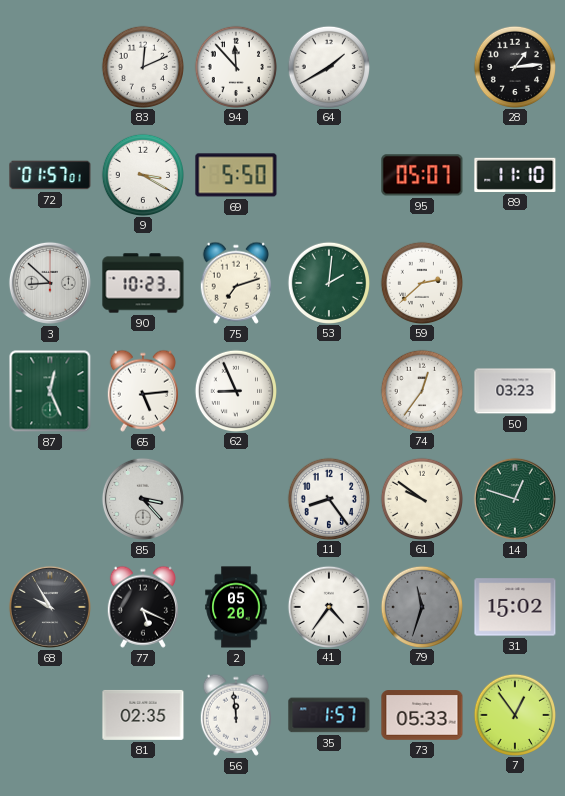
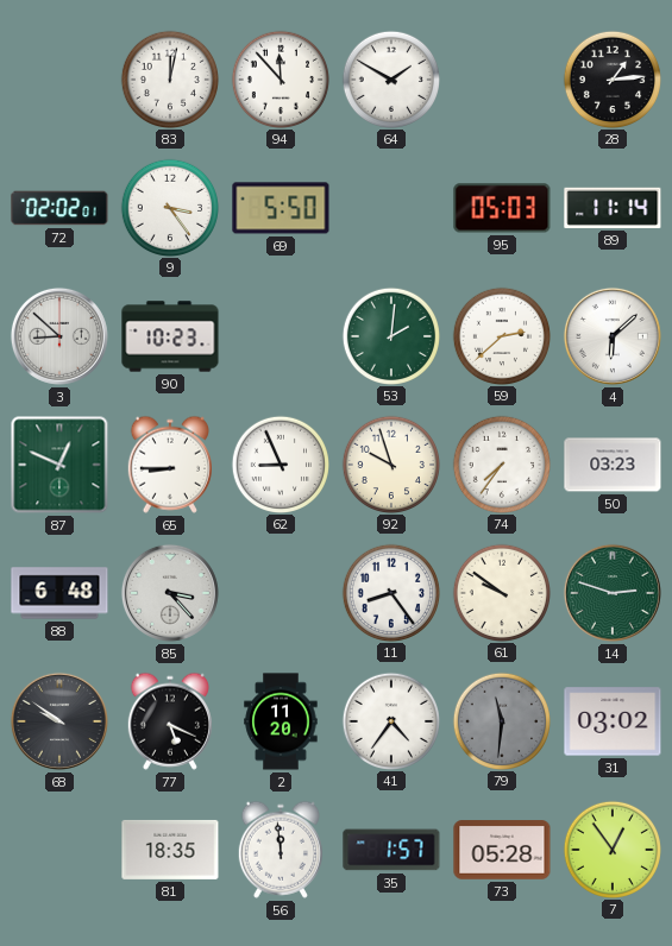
83: 12:11 -> 12:02
64: 1:40 -> 1:50
72: 01:57 -> 02:02
9: 3:20 -> 3:24
95: 05:07 -> 05:03
89: 11:10 -> 11:14
75: 7:12 -> none
4: none -> 6:08
87: 12:26 -> 12:49
65: 5:14 -> 8:45
92: none -> 9:57
74: 12:36 -> 7:36
88: none -> 6:48
14: 12:48 -> 2:48
68: 9:55 -> 9:51
2: 05:20 -> 11:20
79: 11:33 -> 11:31
31: 15:02 -> 03:02
81: 02:35 -> 18:35
73: 05:33 -> 05:28
